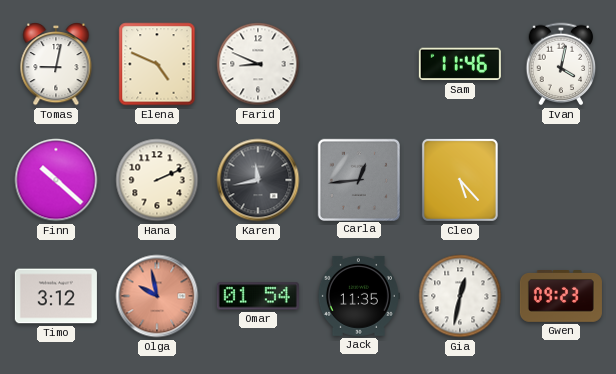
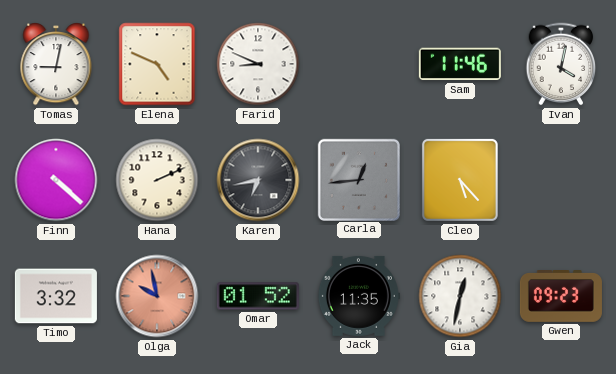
Finn: 10:22 -> 4:22
Karen: 11:43 -> 6:43
Timo: 3:12 -> 3:32
Omar: 01:54 -> 01:52
